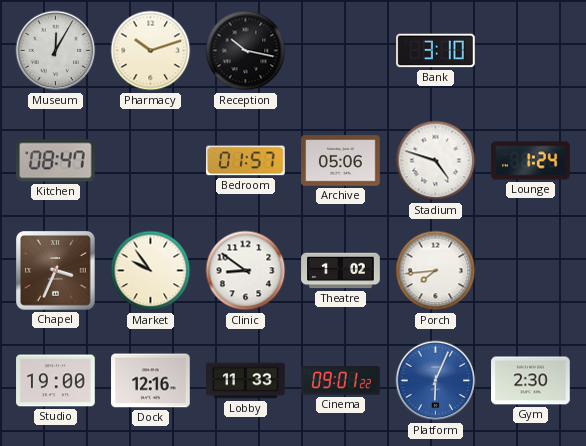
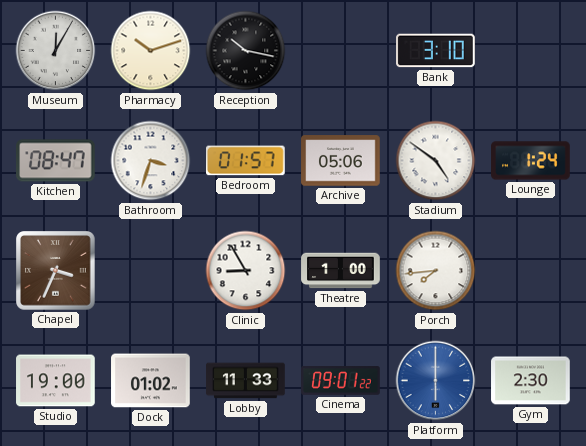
Bathroom: none -> 3:33
Stadium: 4:48 -> 4:51
Market: 9:54 -> none
Clinic: 8:51 -> 8:55
Theatre: 1:02 -> 1:00
Dock: 12:16 -> 01:02
Platform: 6:04 -> 6:00
